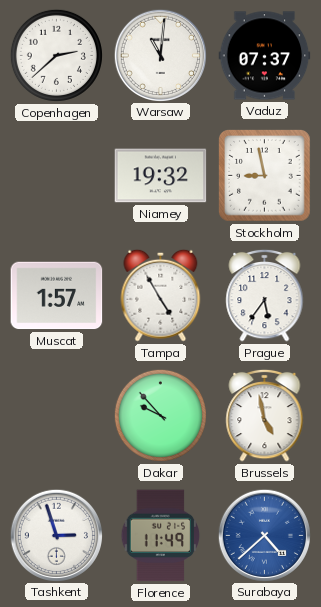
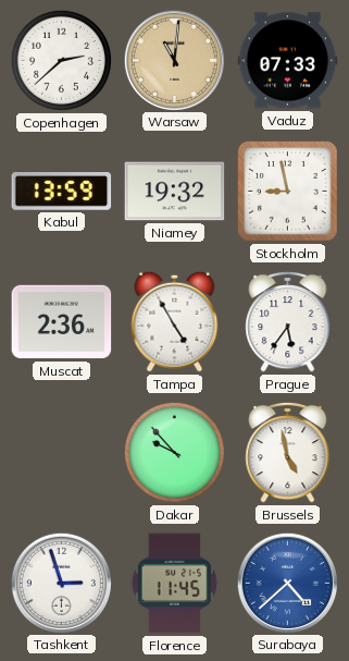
Warsaw dial: white -> champagne
Vaduz: 07:37 -> 07:33
Kabul: none -> 13:59
Muscat: 1:57 -> 2:36
Florence: 11:49 -> 11:45
